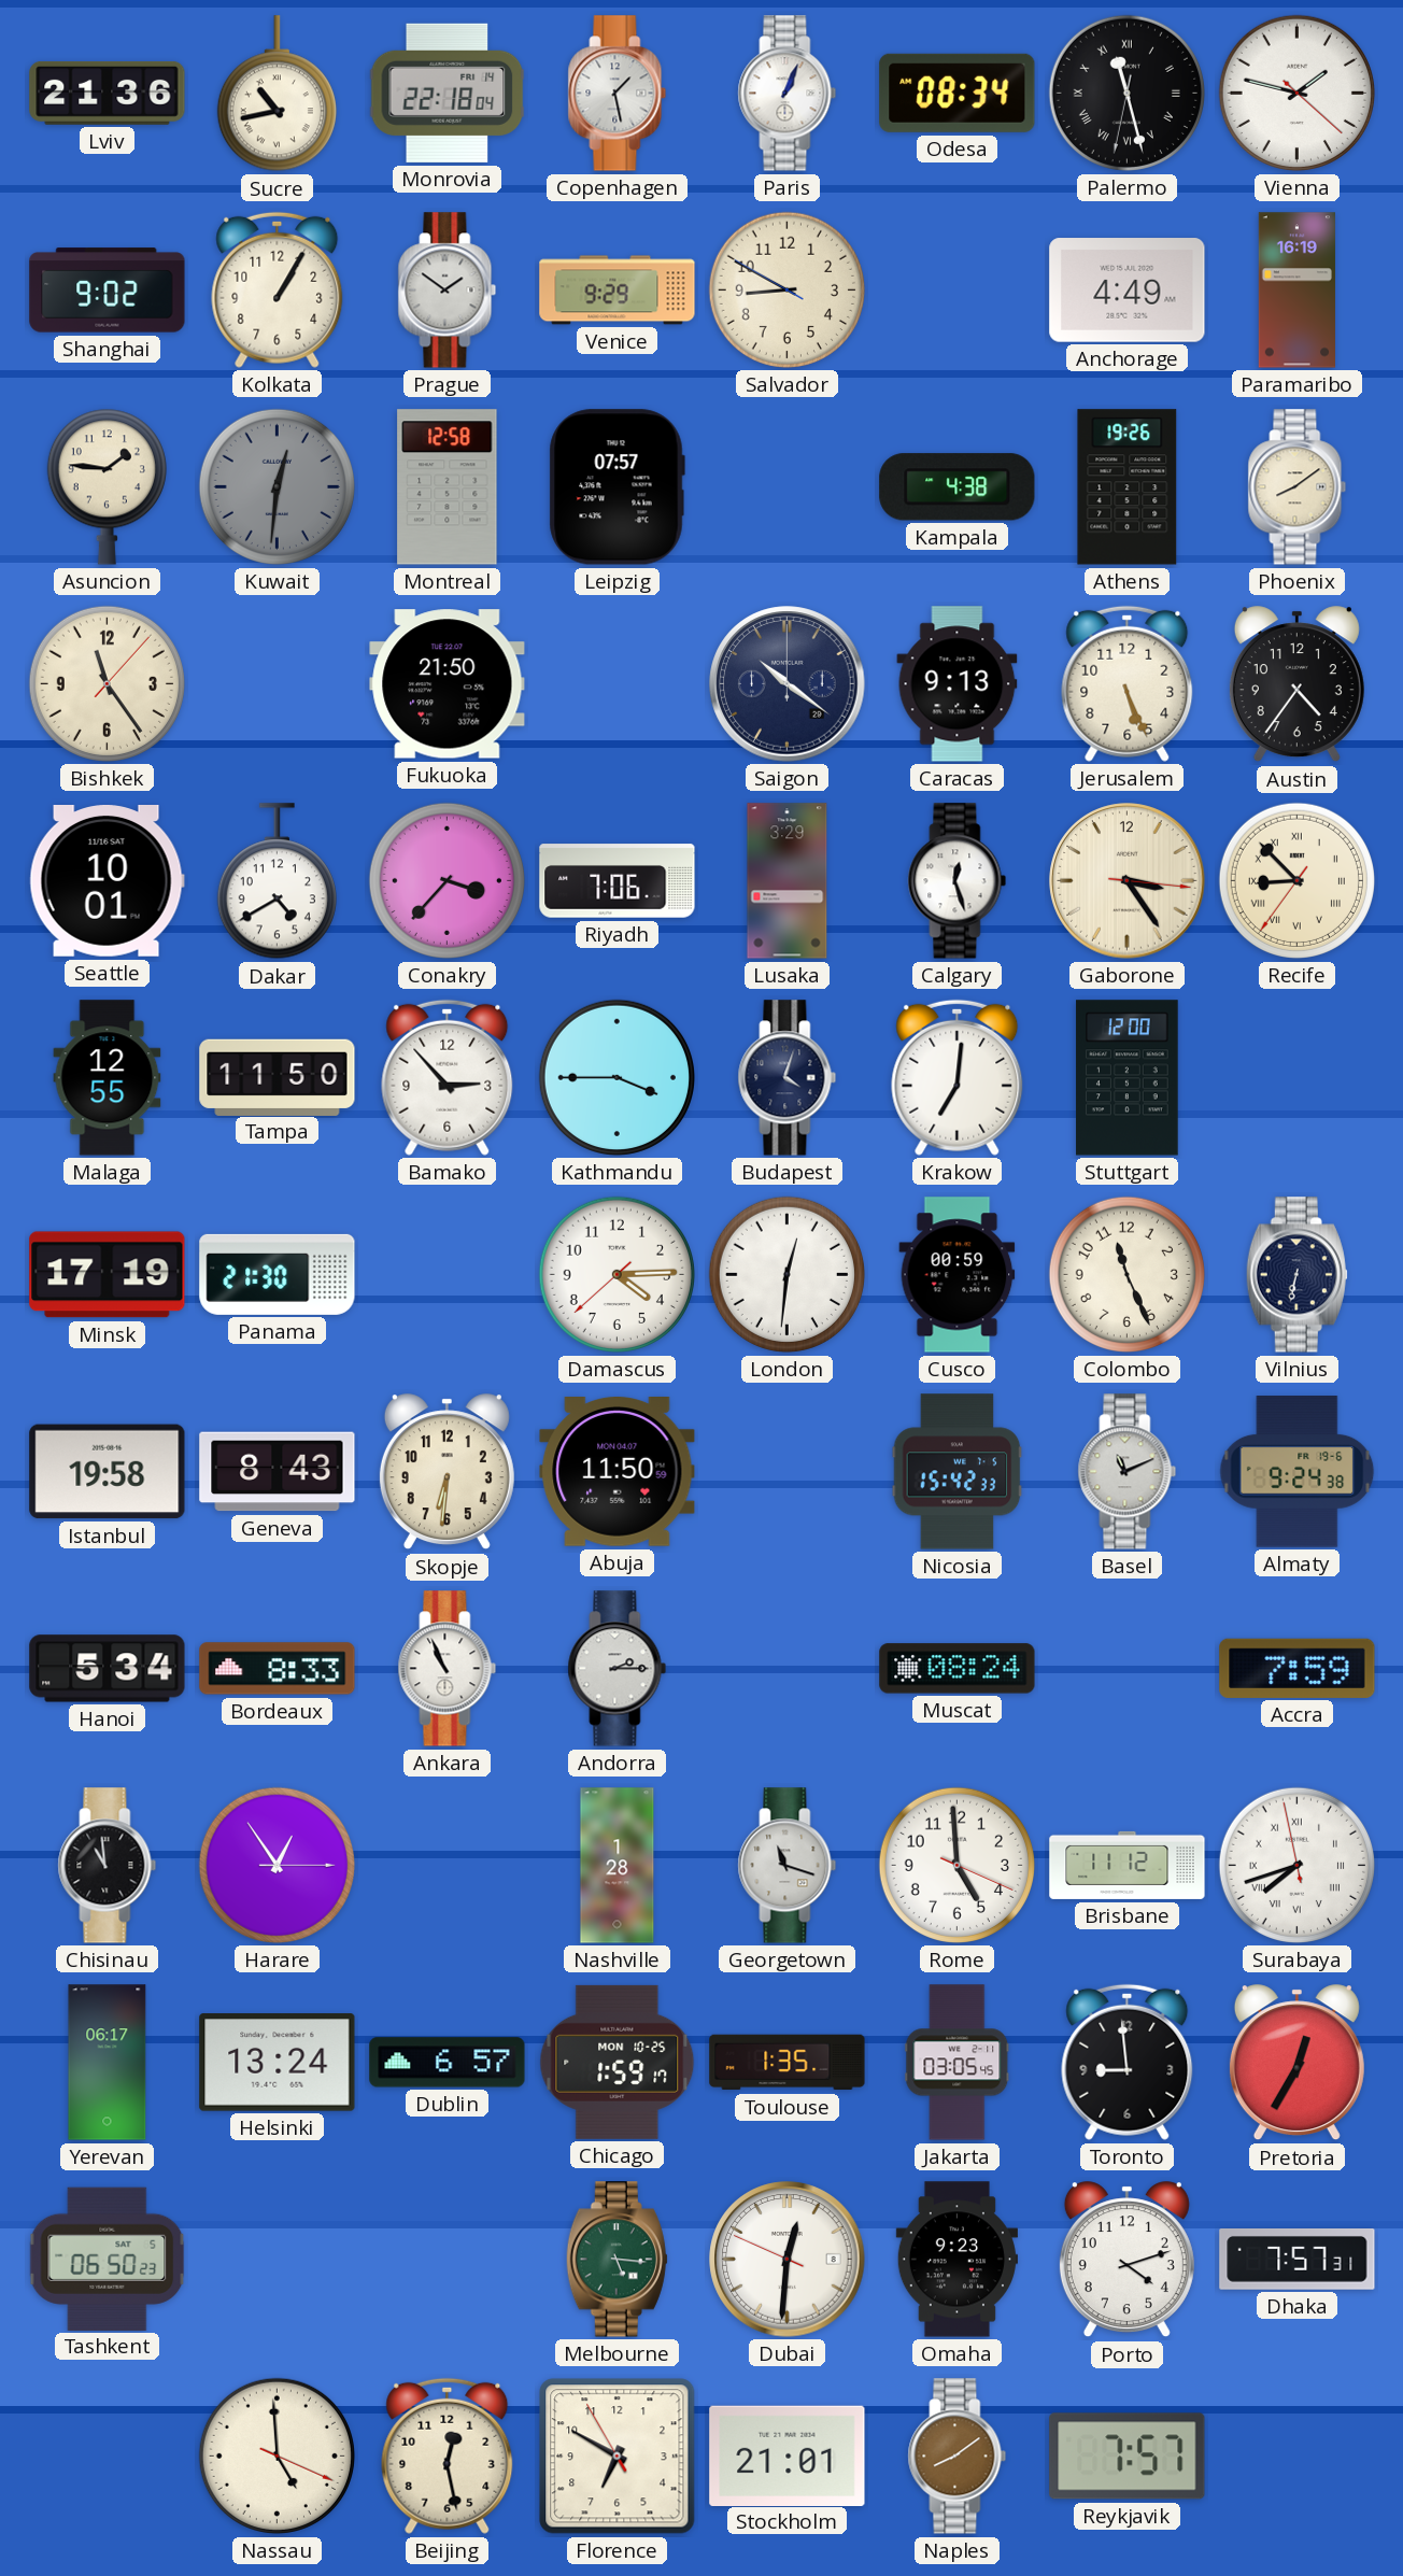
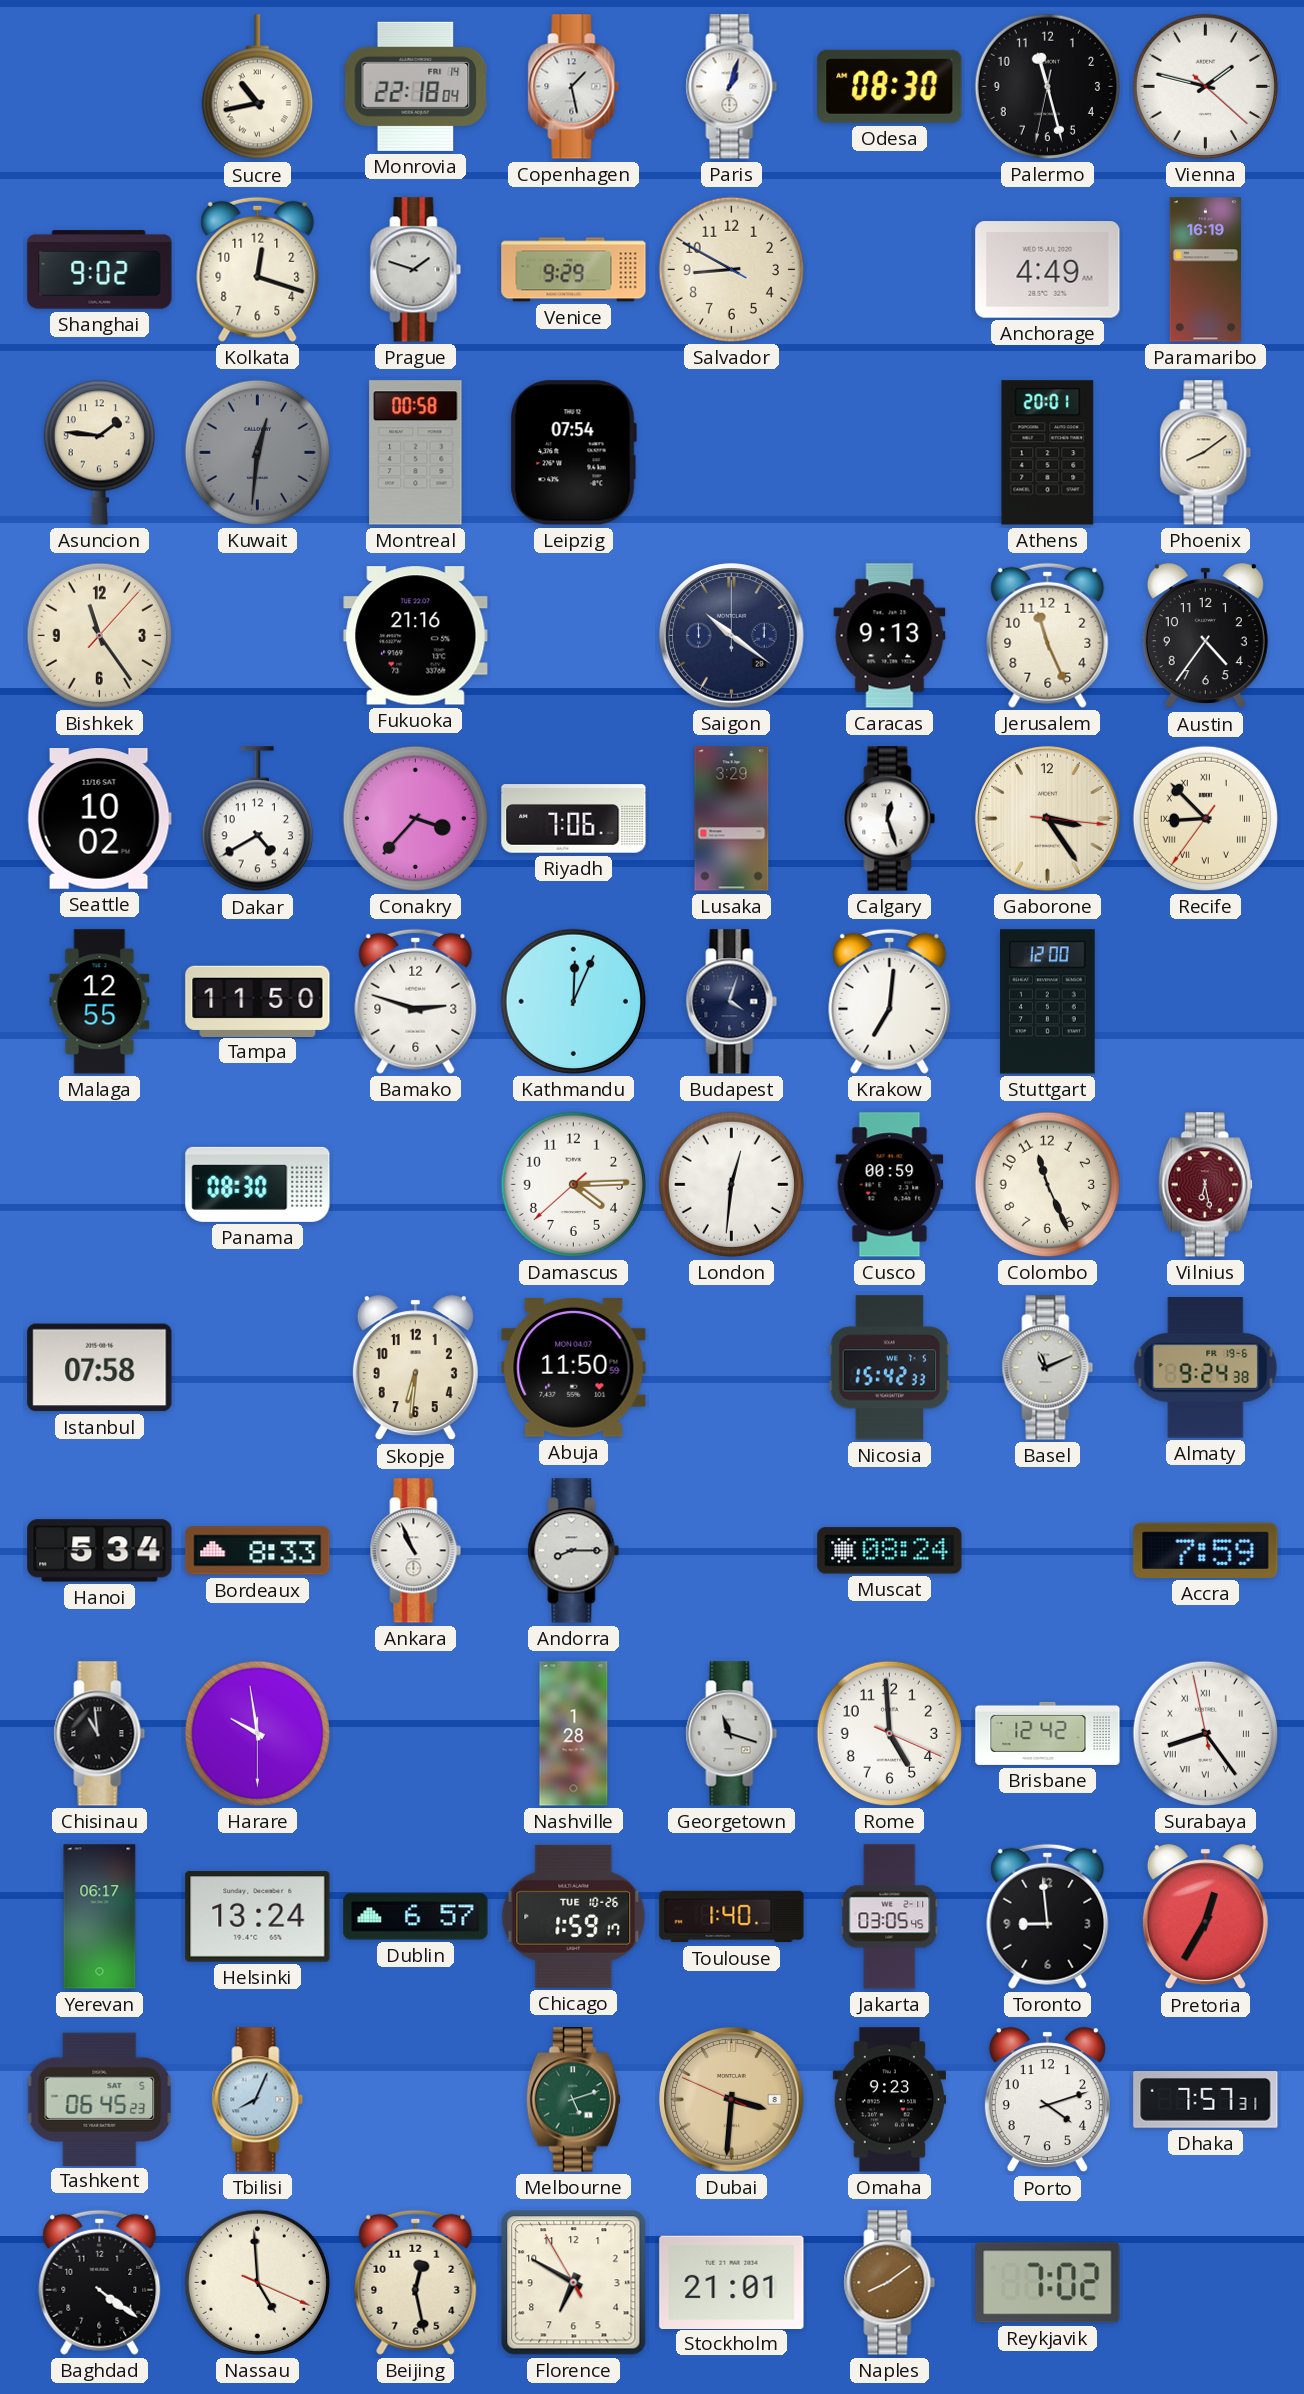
Lviv: 21:36 -> none
Paris: 1:04 -> 1:03
Odesa: 08:34 -> 08:30
Palermo numerals: Roman -> Arabic
Kolkata: 1:05 -> 12:18
Prague: 1:51 -> 1:48
Montreal: 12:58 -> 00:58
Leipzig: 07:57 -> 07:54
Kampala: 4:38 -> none
Athens: 19:26 -> 20:01
Fukuoka: 21:50 -> 21:16
Jerusalem: 5:26 -> 11:26
Seattle: 10:01 -> 10:02
Bamako: 2:53 -> 2:48
Kathmandu: 3:45 -> 12:04
Minsk: 17:19 -> none
Panama: 21:30 -> 08:30
Vilnius: 6:32 -> 6:28
Vilnius dial: navy -> burgundy
Istanbul: 19:58 -> 07:58
Geneva: 8:43 -> none
Andorra: 2:15 -> 8:15
Harare: 12:54 -> 9:58
Brisbane: 11:12 -> 12:42
Surabaya: 7:41 -> 8:23
Chicago date: MON 10-25 -> TUE 10-26
Toulouse: 1:35 -> 1:40
Tashkent: 06:50 -> 06:45
Tbilisi: none -> 8:04
Melbourne: 5:16 -> 5:12
Dubai: 12:30 -> 3:30
Dubai dial: white -> champagne
Baghdad: none -> 4:21
Reykjavik: 7:57 -> 7:02
